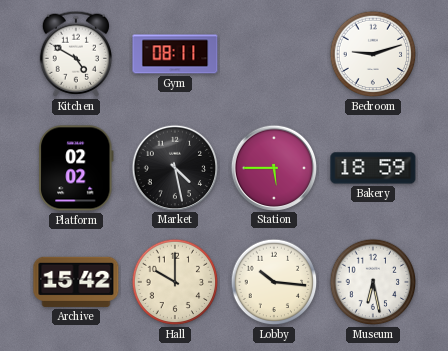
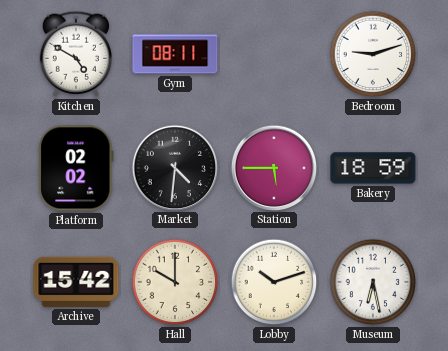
Market: 4:28 -> 4:31
Lobby: 10:16 -> 10:12
